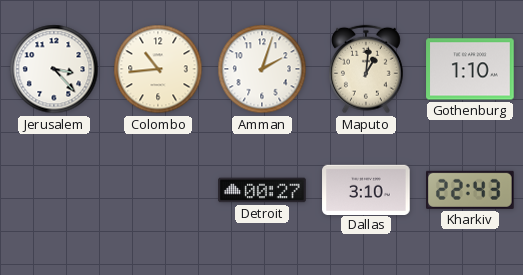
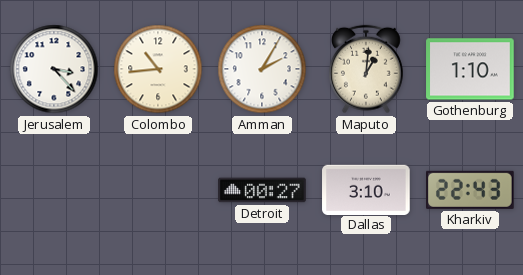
Amman: 2:03 -> 2:05
